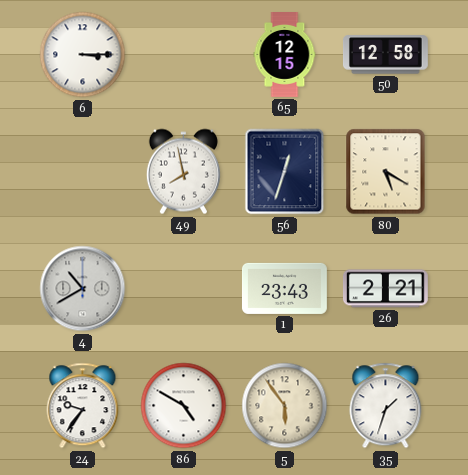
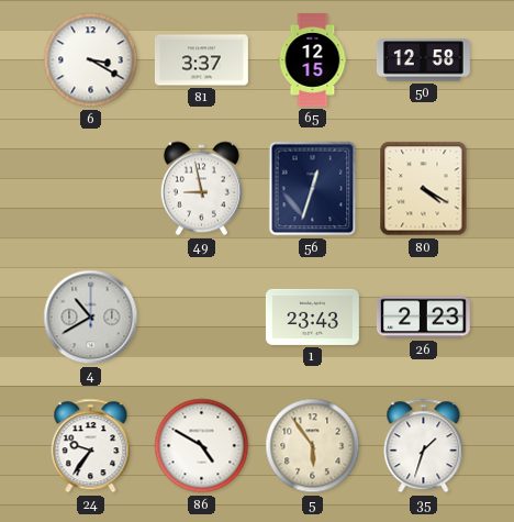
6: 3:15 -> 3:20
81: none -> 3:37
49: 7:58 -> 8:58
80: 5:20 -> 4:20
26: 2:21 -> 2:23
